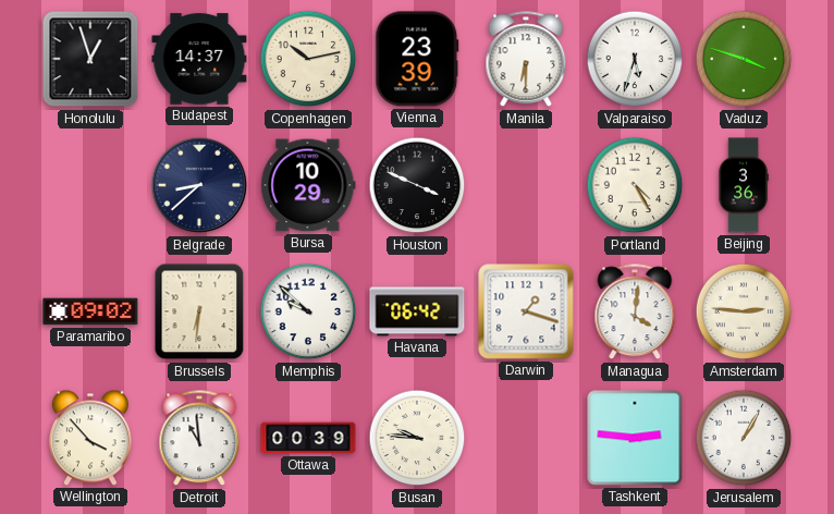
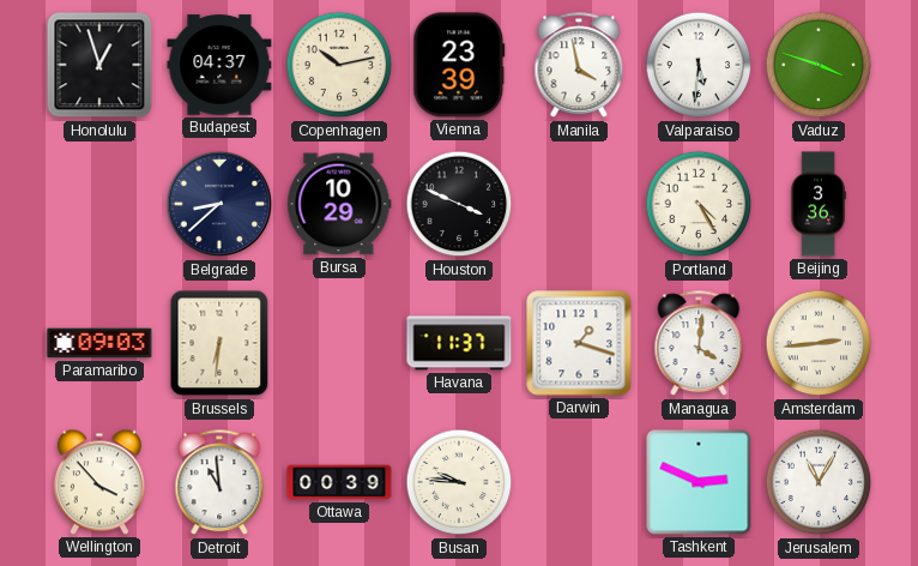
Budapest: 14:37 -> 04:37
Manila: 6:30 -> 3:58
Valparaiso: 5:33 -> 5:31
Paramaribo: 09:02 -> 09:03
Memphis: 9:52 -> none
Havana: 06:42 -> 11:37
Amsterdam: 2:46 -> 2:44
Tashkent: 2:46 -> 2:49
Jerusalem: 1:05 -> 11:05
